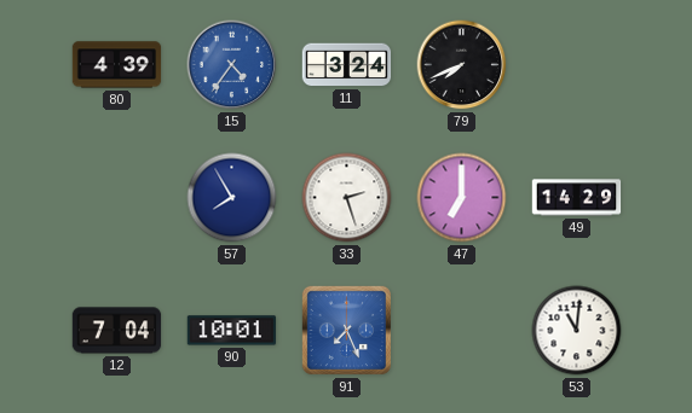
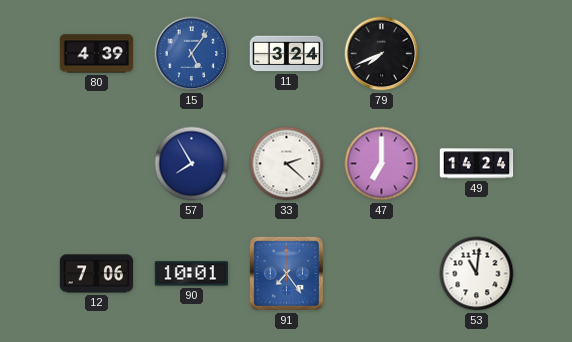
15: 4:36 -> 5:06
33: 2:27 -> 2:22
49: 14:29 -> 14:24
12: 7:04 -> 7:06
91: 7:26 -> 7:24
